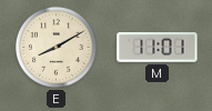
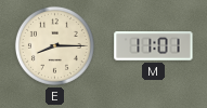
E: 8:10 -> 8:15
